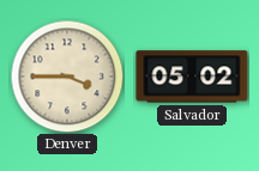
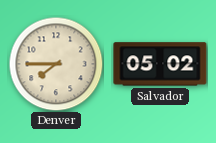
Denver: 3:45 -> 7:45
